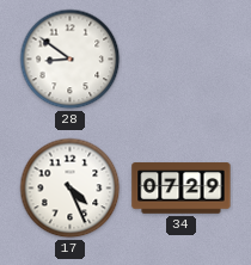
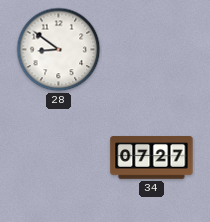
17: 4:26 -> none
34: 07:29 -> 07:27
